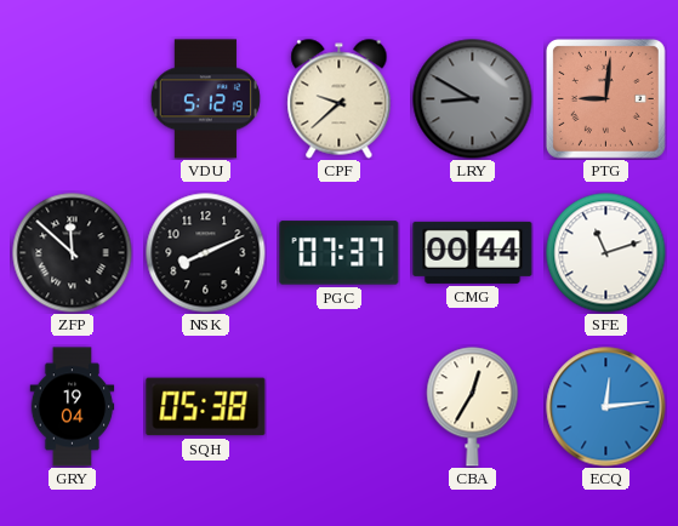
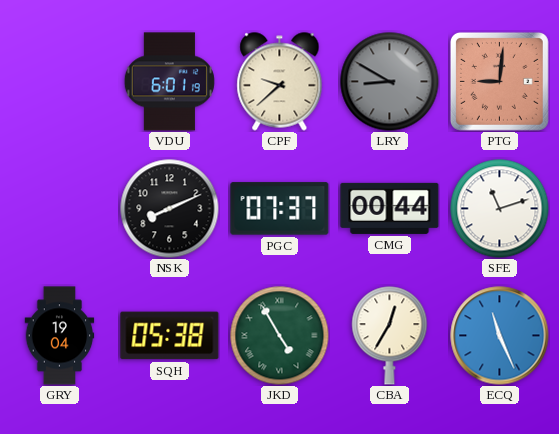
VDU: 5:12 -> 6:01
ZFP: 11:52 -> none
JKD: none -> 4:55
ECQ: 12:14 -> 11:26
